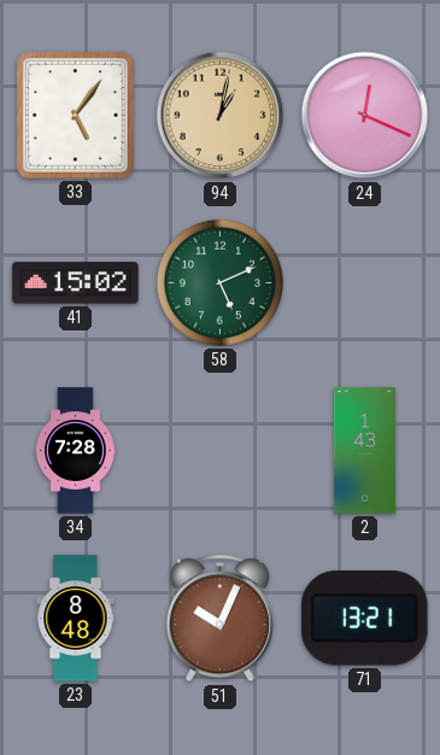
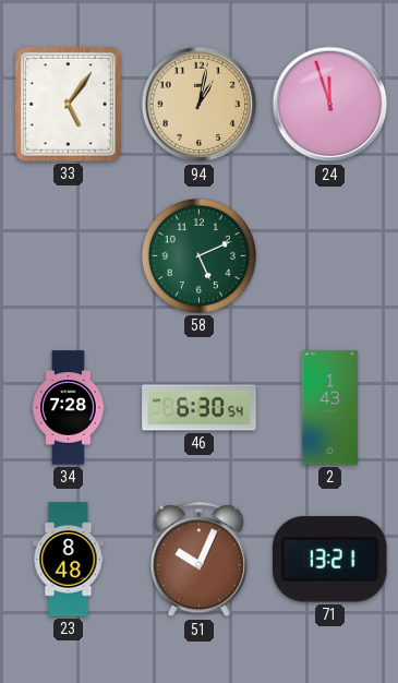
24: 12:19 -> 11:57
41: 15:02 -> none
46: none -> 6:30
